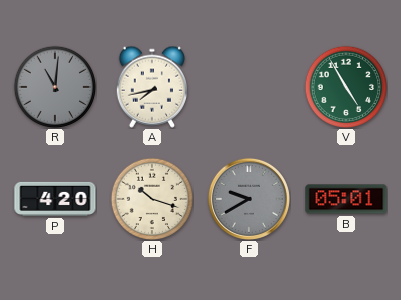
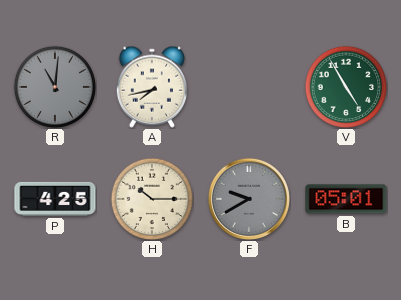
P: 4:20 -> 4:25
H: 10:18 -> 10:15
